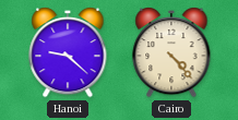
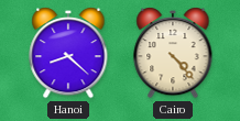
Hanoi: 9:22 -> 8:22
